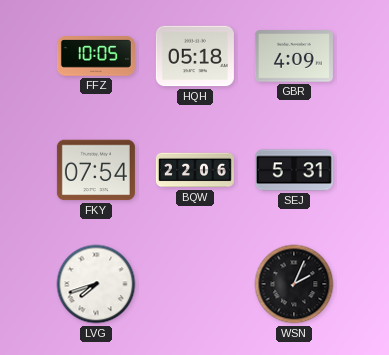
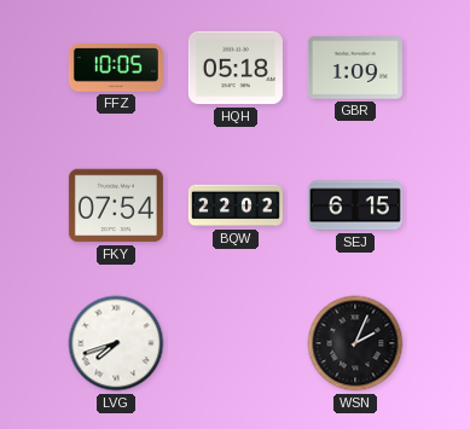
GBR: 4:09 -> 1:09
BQW: 22:06 -> 22:02
SEJ: 5:31 -> 6:15
